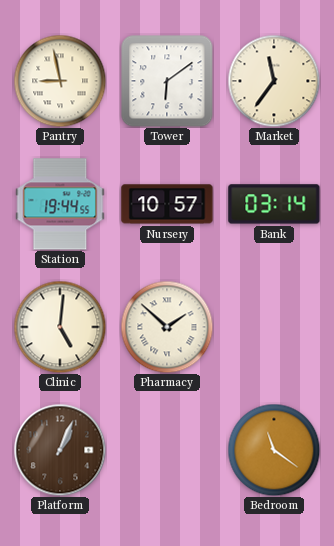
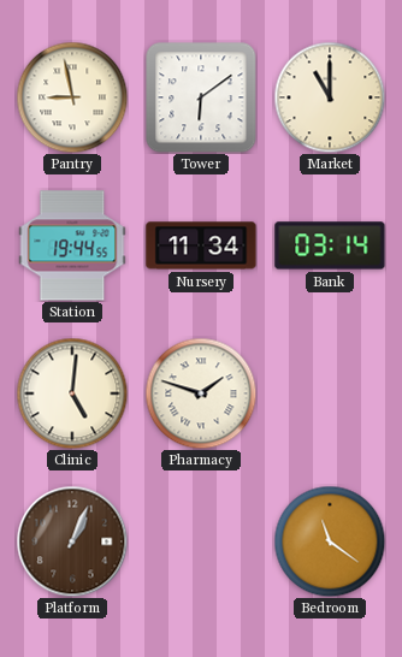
Market: 11:36 -> 11:00
Nursery: 10:57 -> 11:34
Pharmacy: 1:52 -> 1:48
